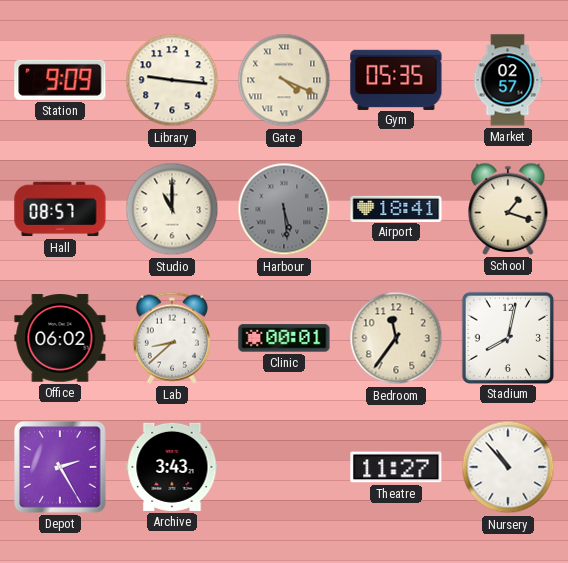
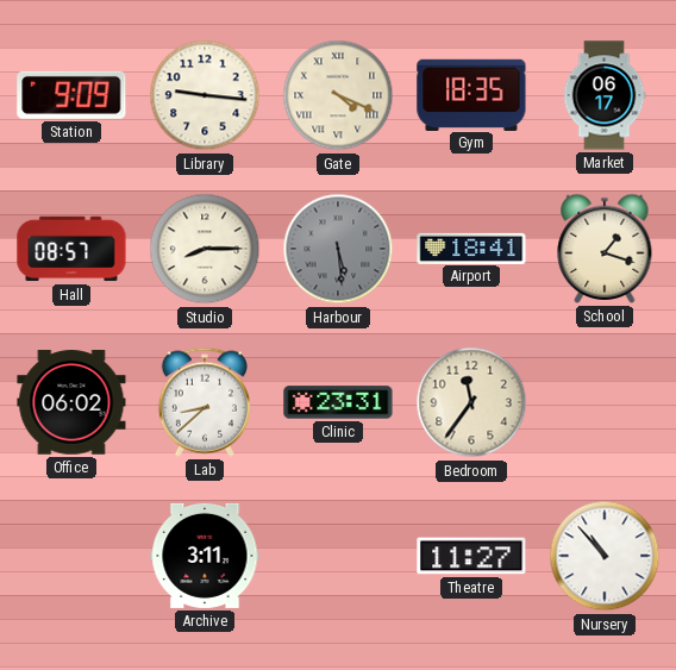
Gym: 05:35 -> 18:35
Market: 02:57 -> 06:17
Studio: 11:00 -> 8:15
Clinic: 00:01 -> 23:31
Stadium: 8:02 -> none
Depot: 2:25 -> none
Archive: 3:43 -> 3:11
